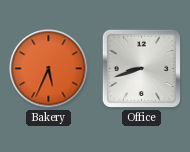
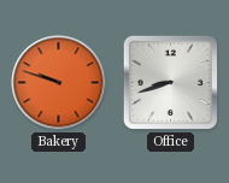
Bakery: 5:34 -> 9:48
